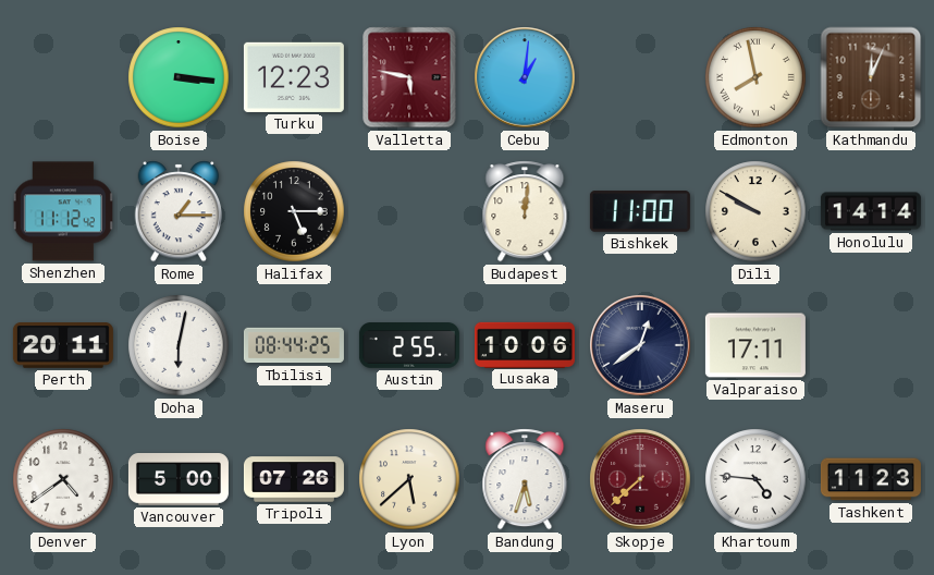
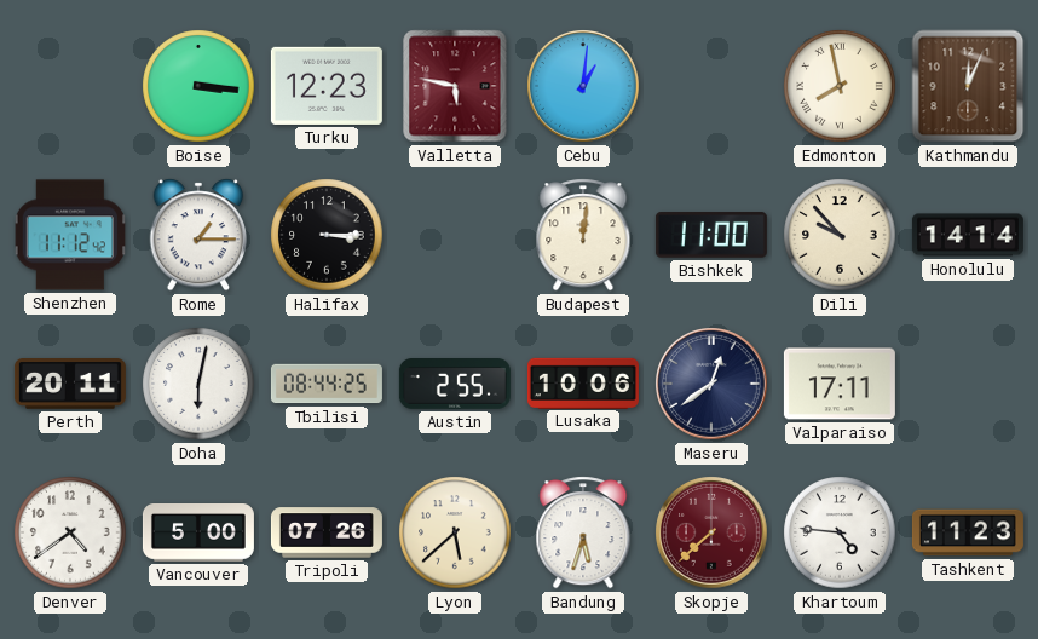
Halifax: 5:15 -> 3:15
Dili: 9:50 -> 9:53
